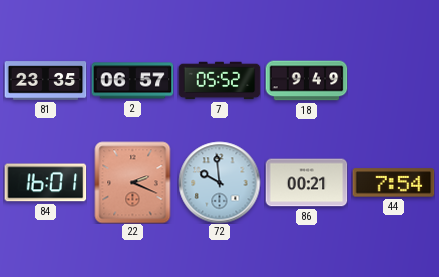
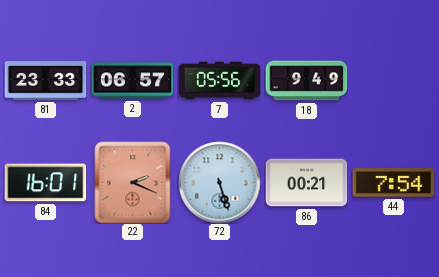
81: 23:35 -> 23:33
7: 05:52 -> 05:56
72: 9:59 -> 5:27
